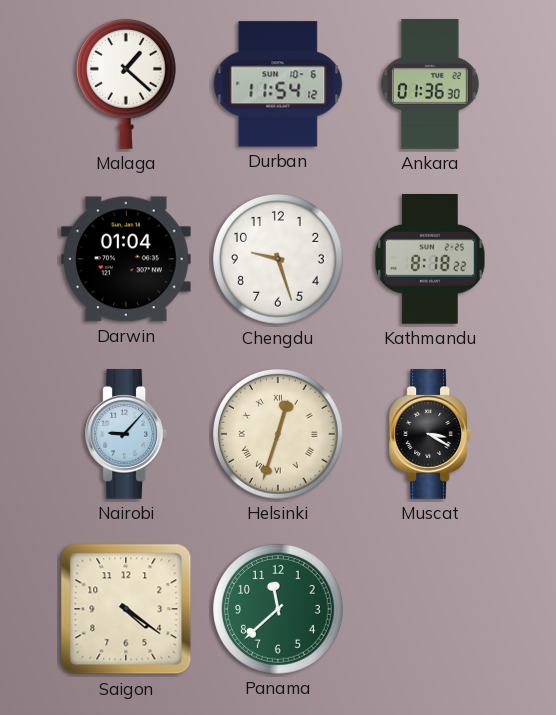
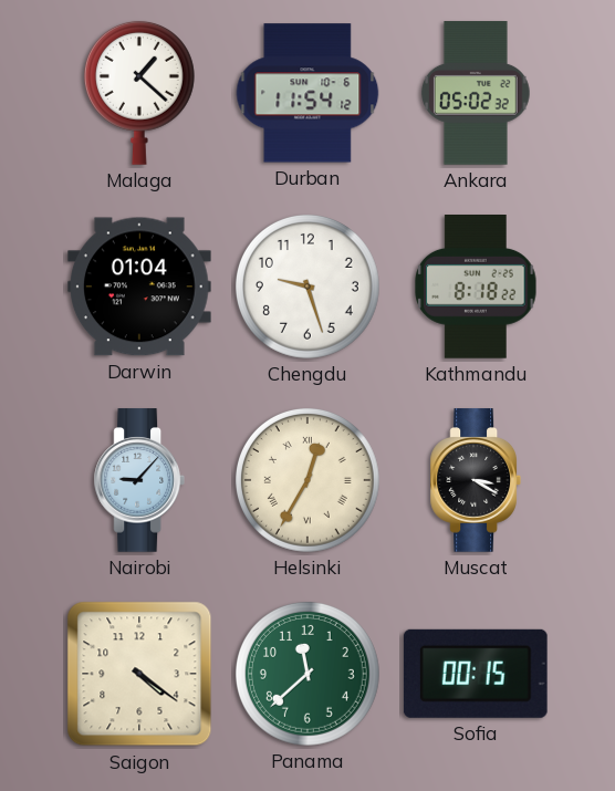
Ankara: 01:36 -> 05:02
Helsinki: 12:33 -> 12:35
Sofia: none -> 00:15
